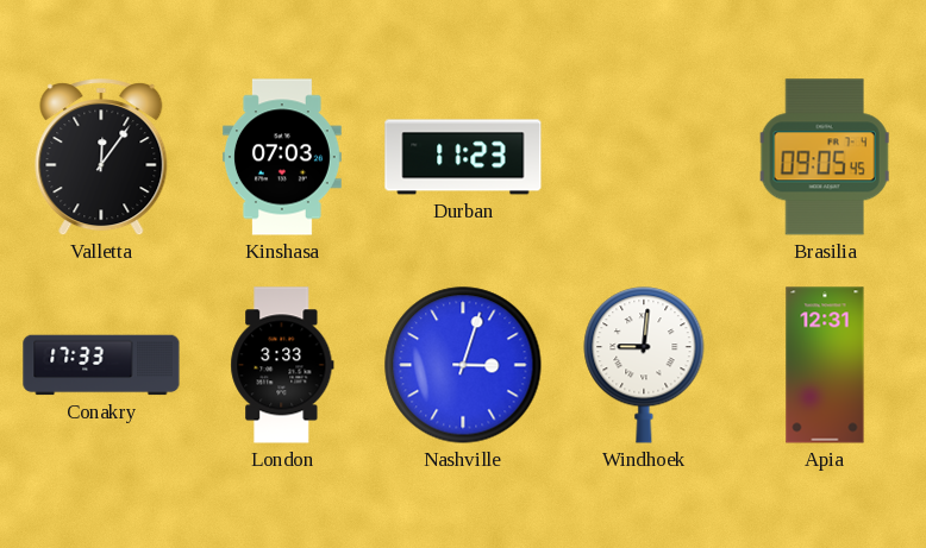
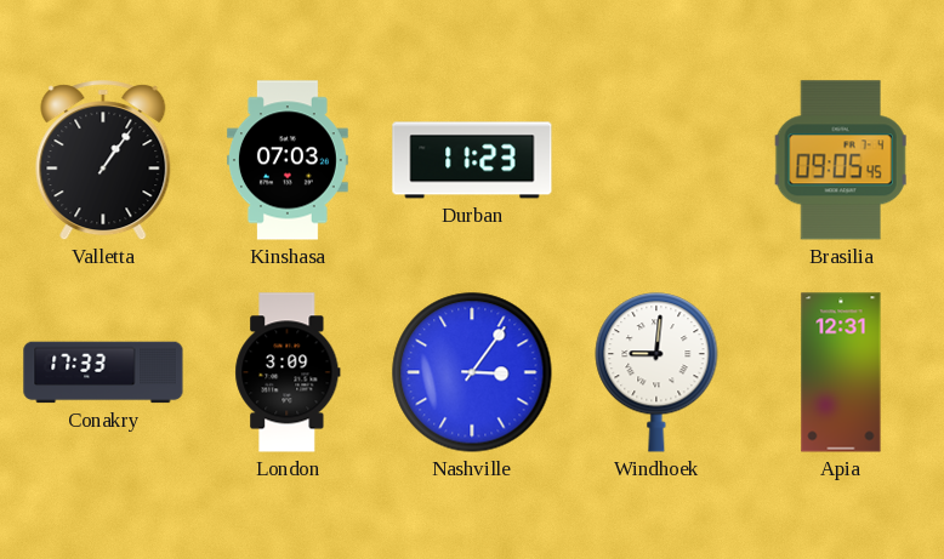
Valletta: 12:06 -> 1:06
London: 3:33 -> 3:09
Nashville: 3:03 -> 3:06
